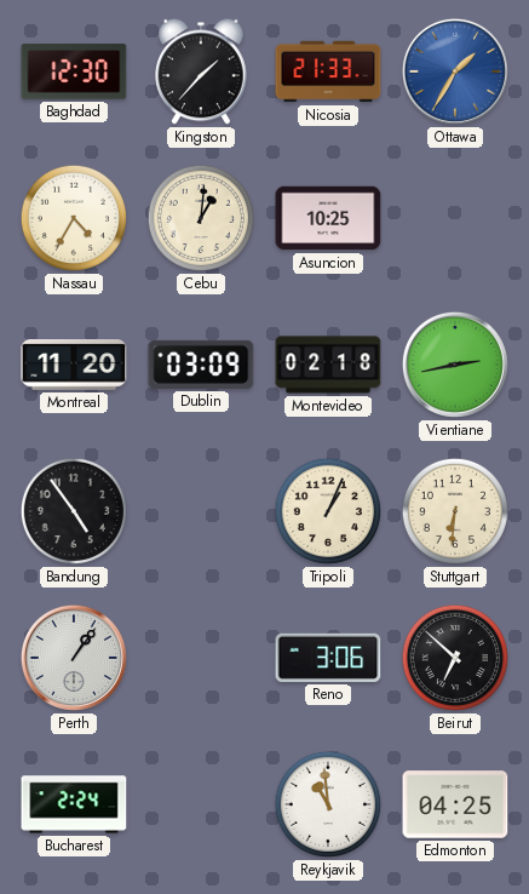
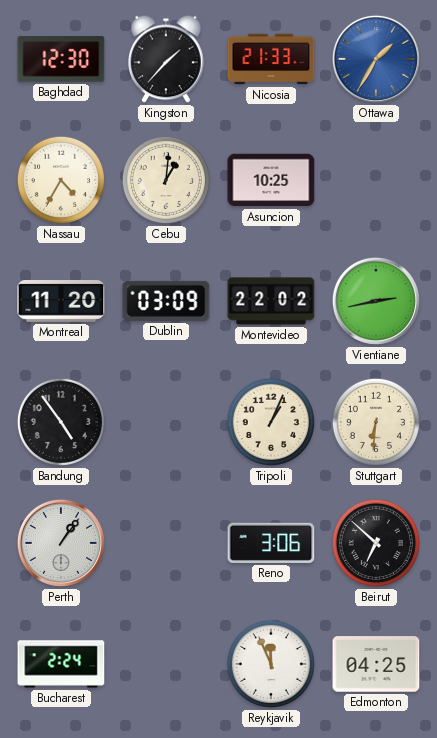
Montevideo: 02:18 -> 22:02
Reykjavik: 10:59 -> 11:56
